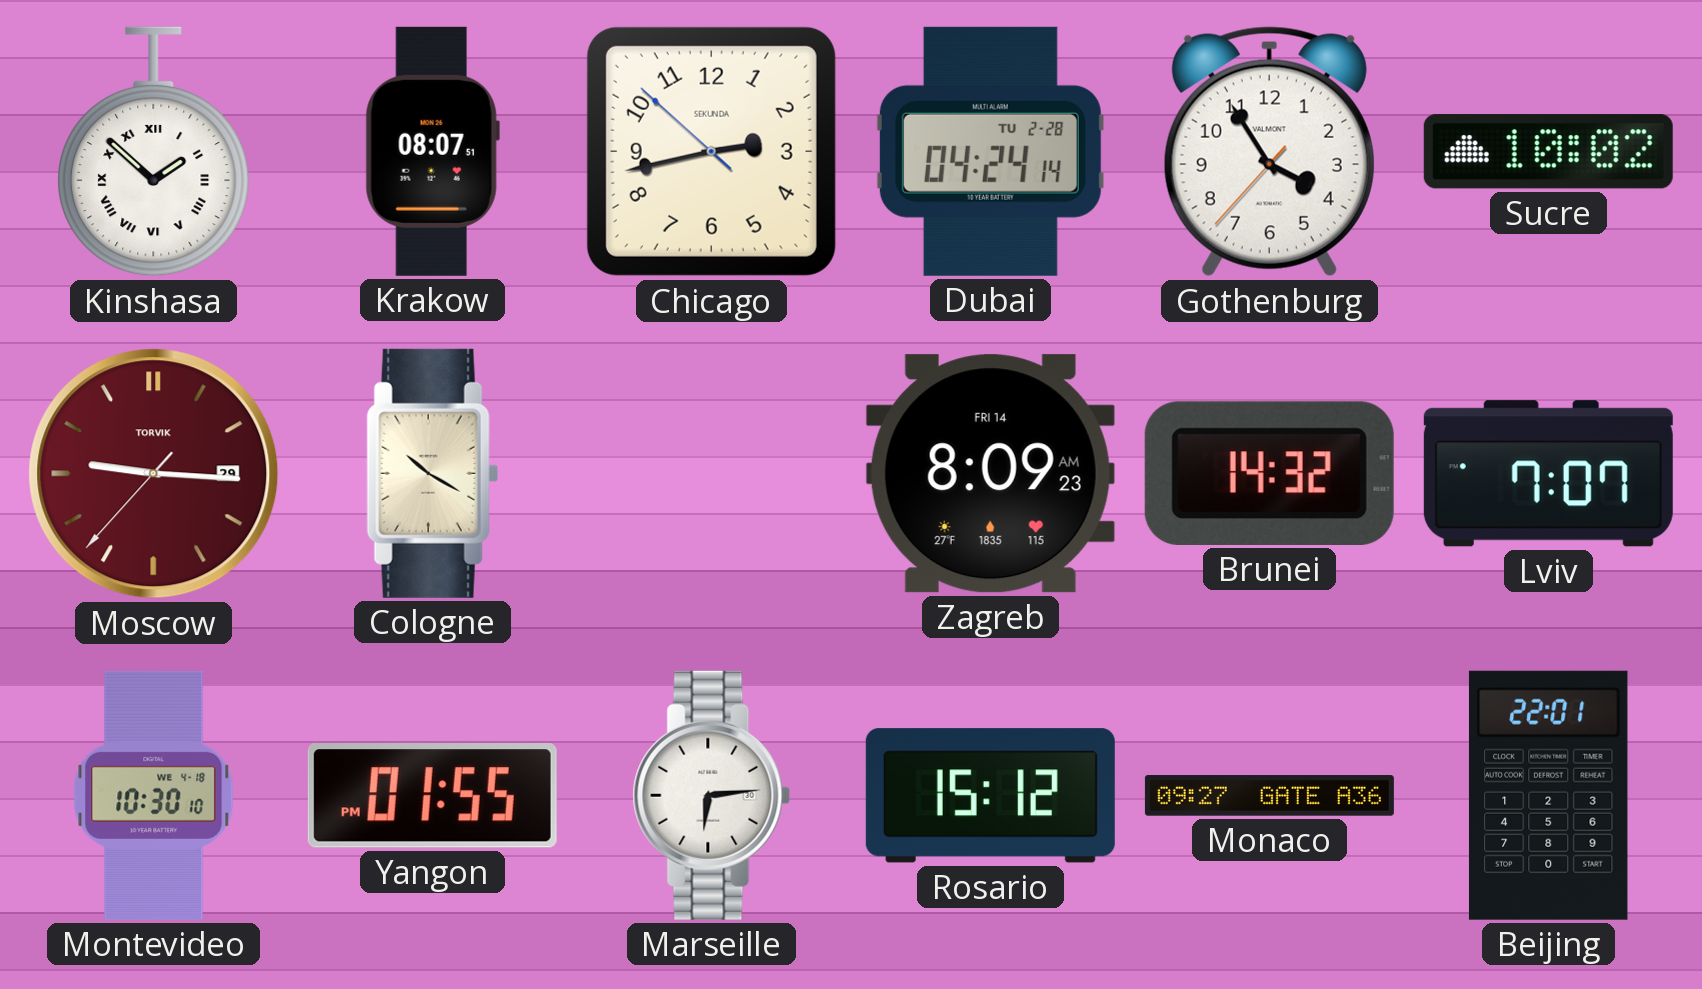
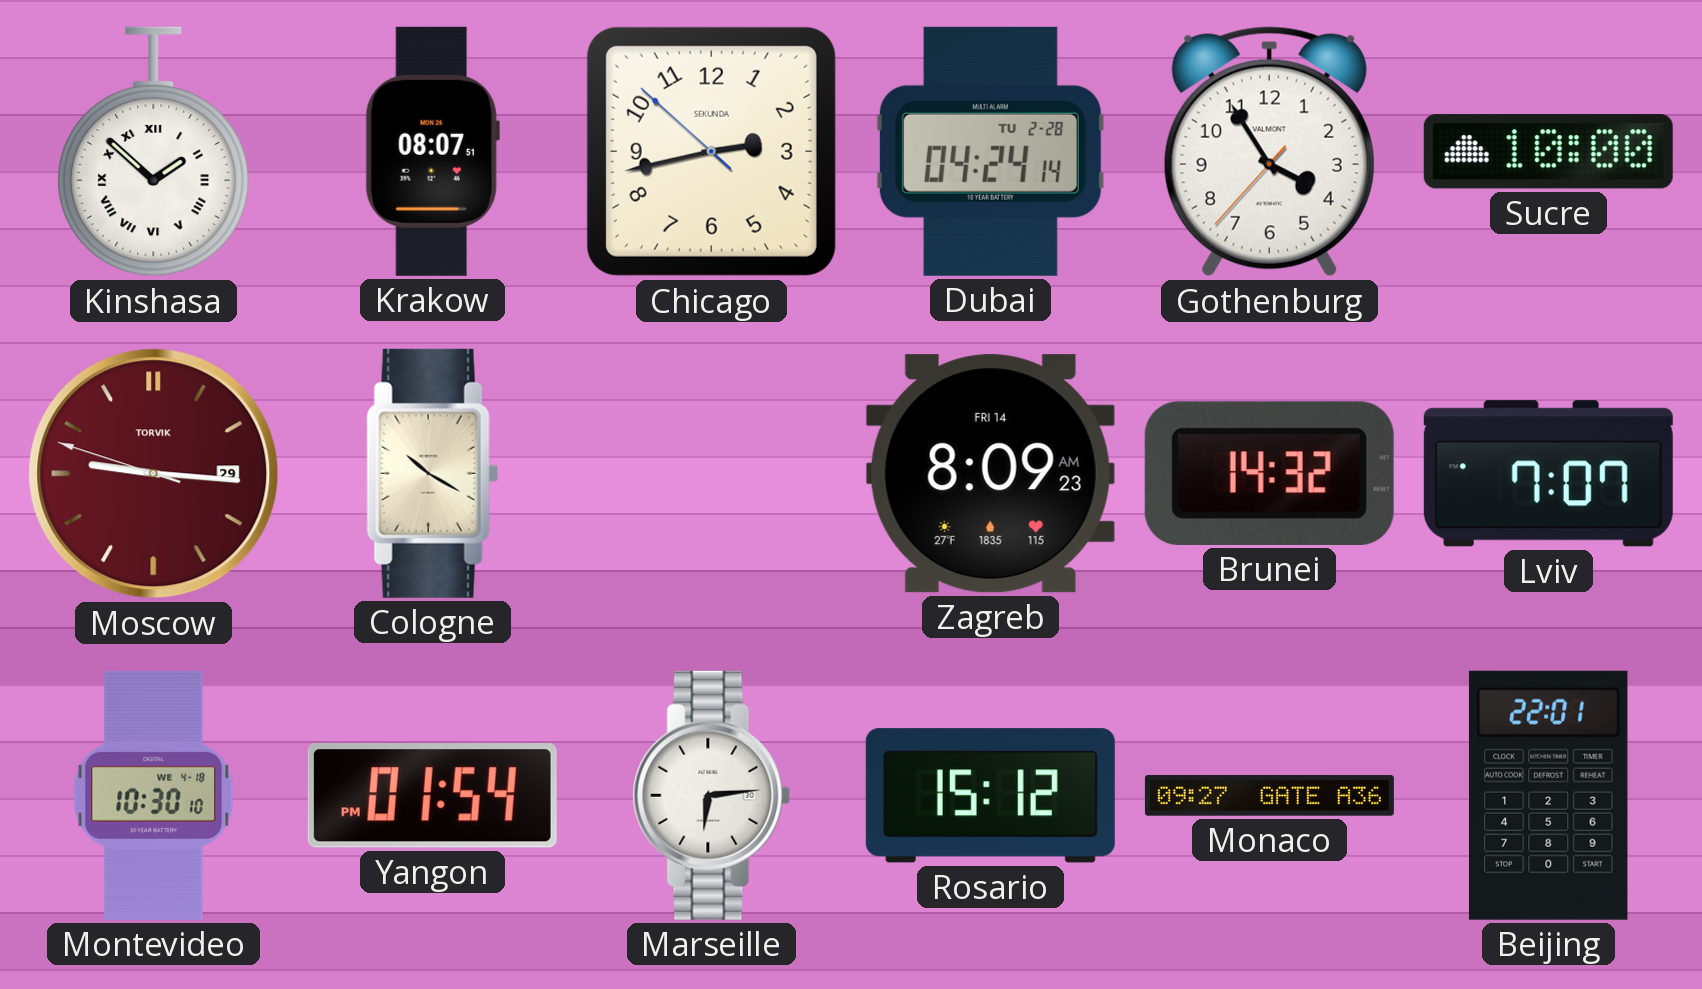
Sucre: 10:02 -> 10:00
Moscow: 9:15:37 -> 9:15:48
Yangon: 01:55 -> 01:54
